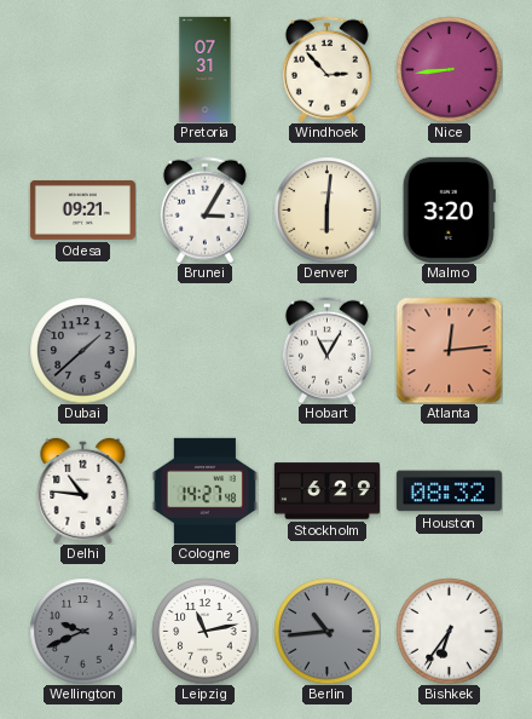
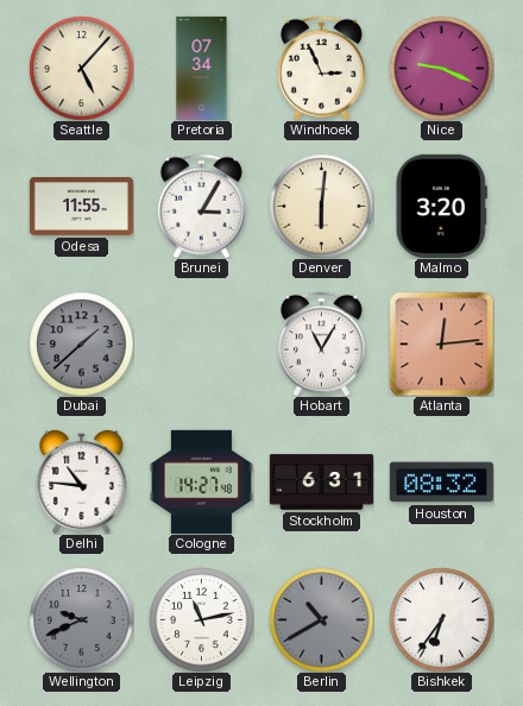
Seattle: none -> 5:07
Pretoria: 07:31 -> 07:34
Windhoek: 2:53 -> 2:56
Nice: 8:44 -> 9:19
Odesa: 09:21 -> 11:55
Stockholm: 6:29 -> 6:31
Berlin: 10:44 -> 10:40
